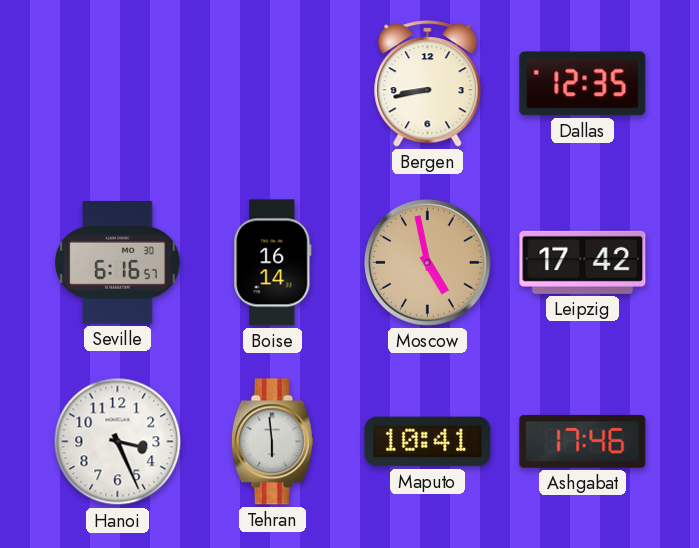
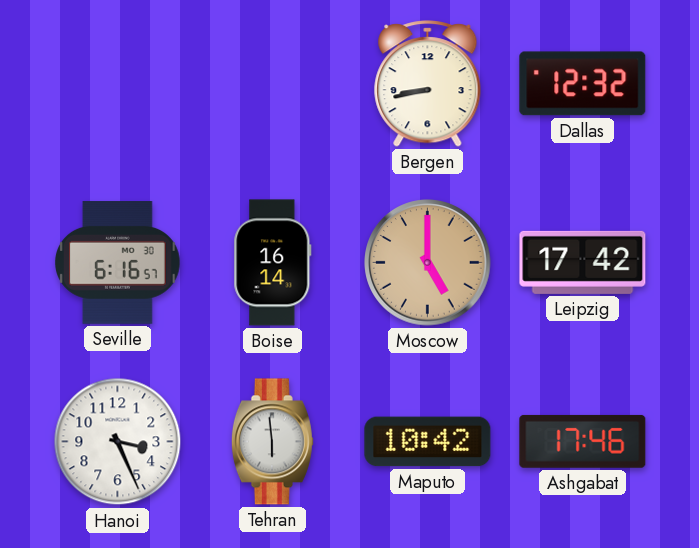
Dallas: 12:35 -> 12:32
Moscow: 4:58 -> 5:00
Maputo: 10:41 -> 10:42
